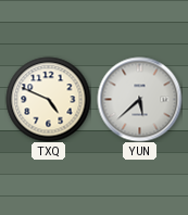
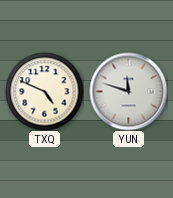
YUN: 5:38 -> 11:48
